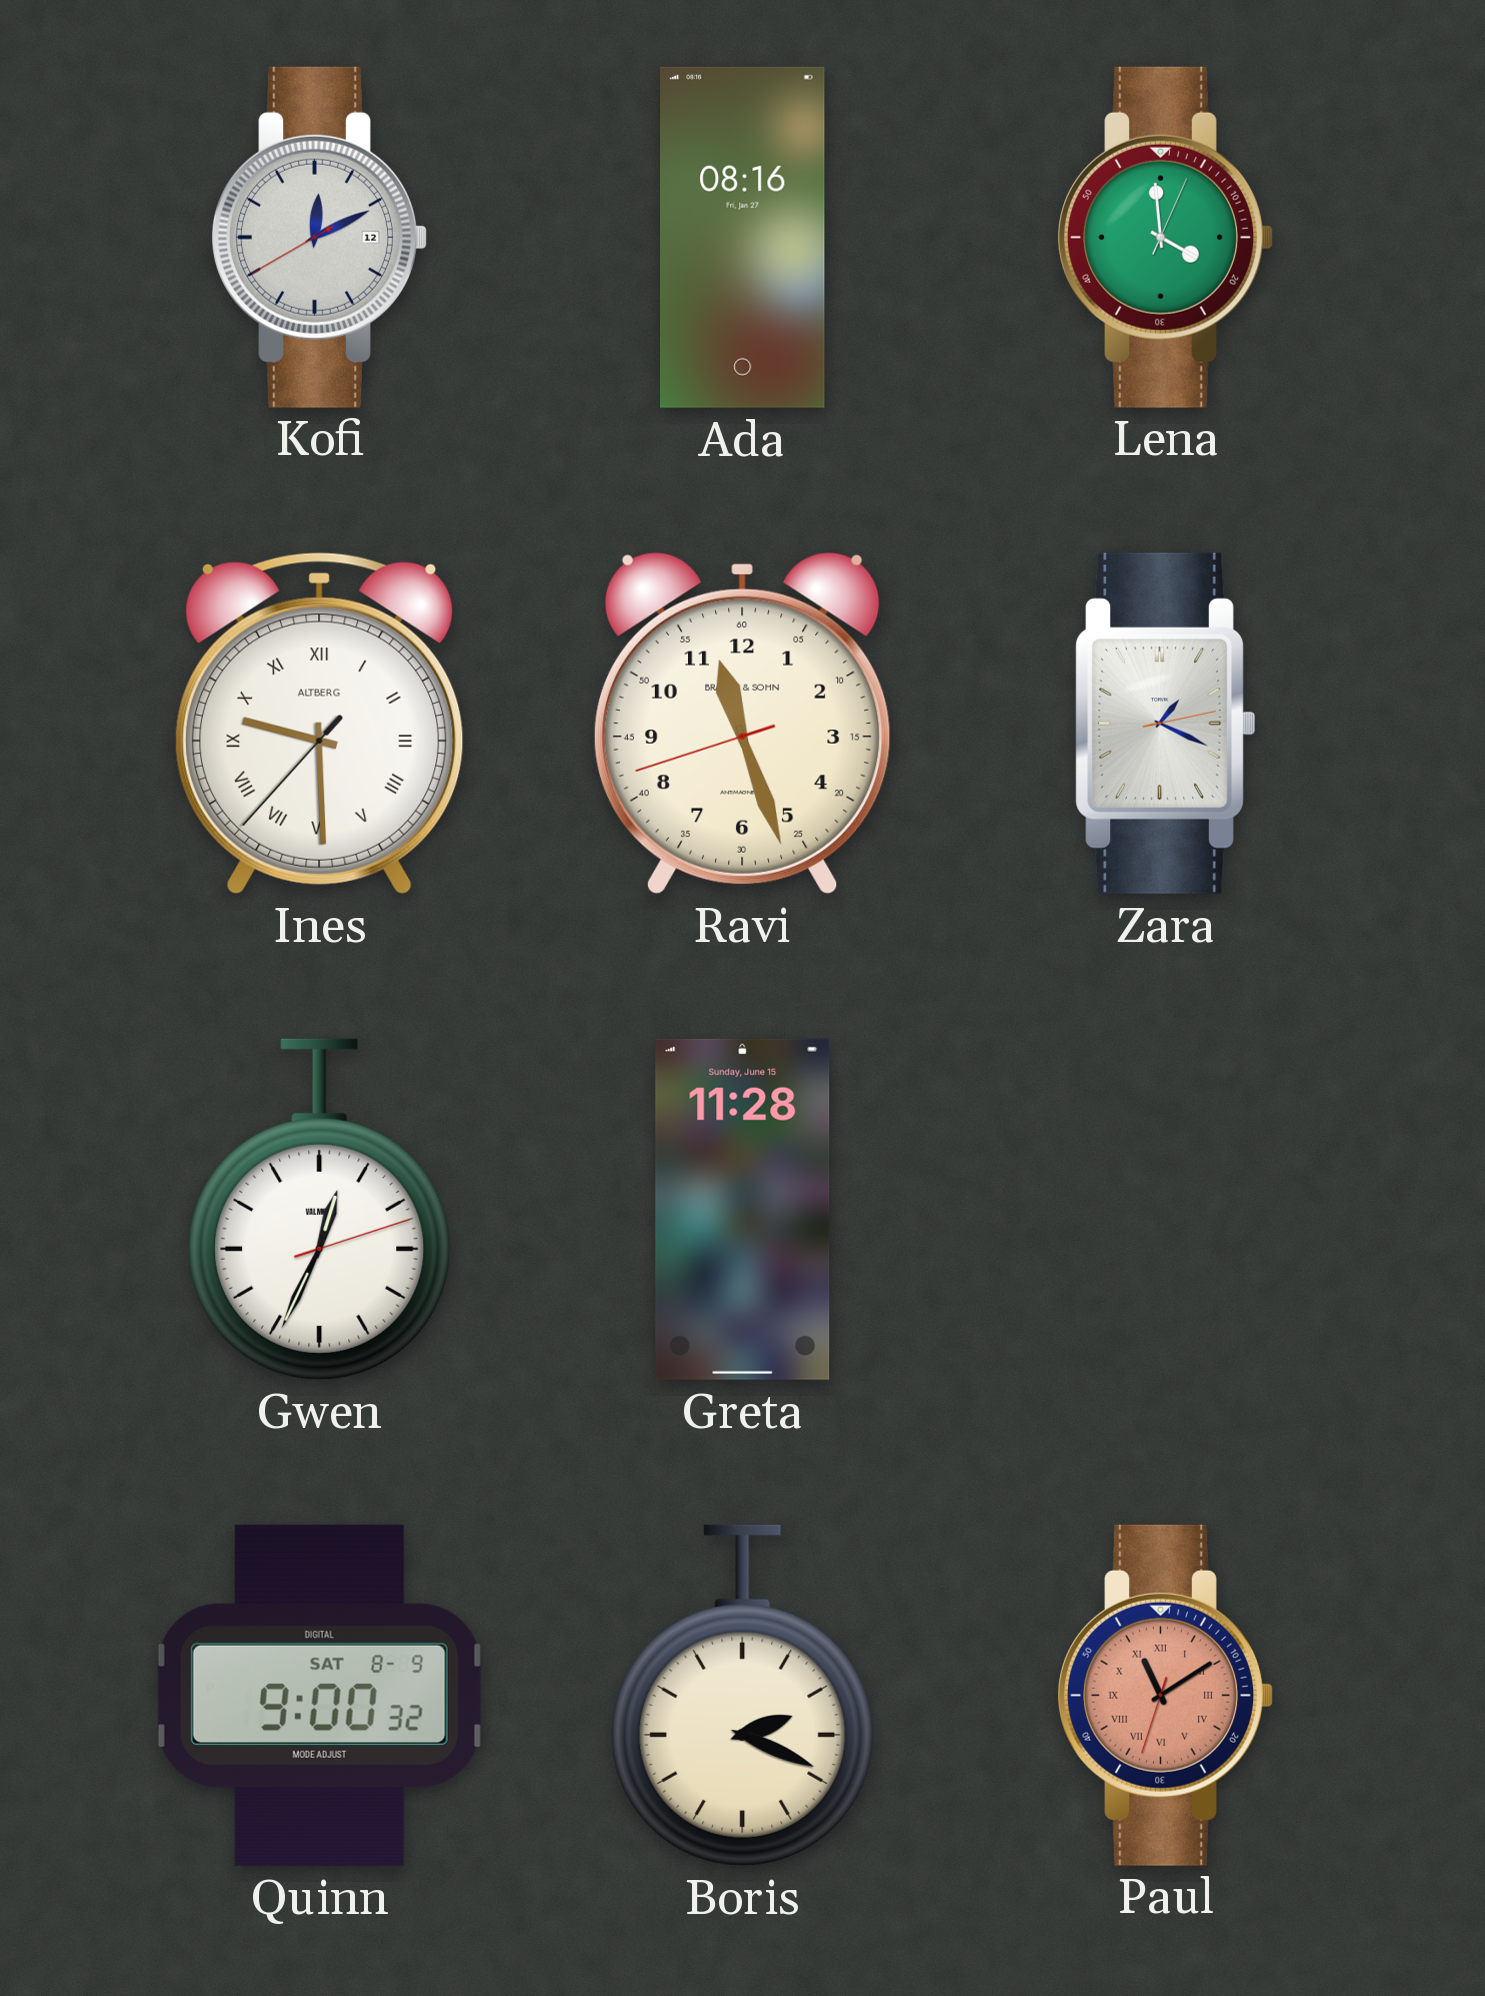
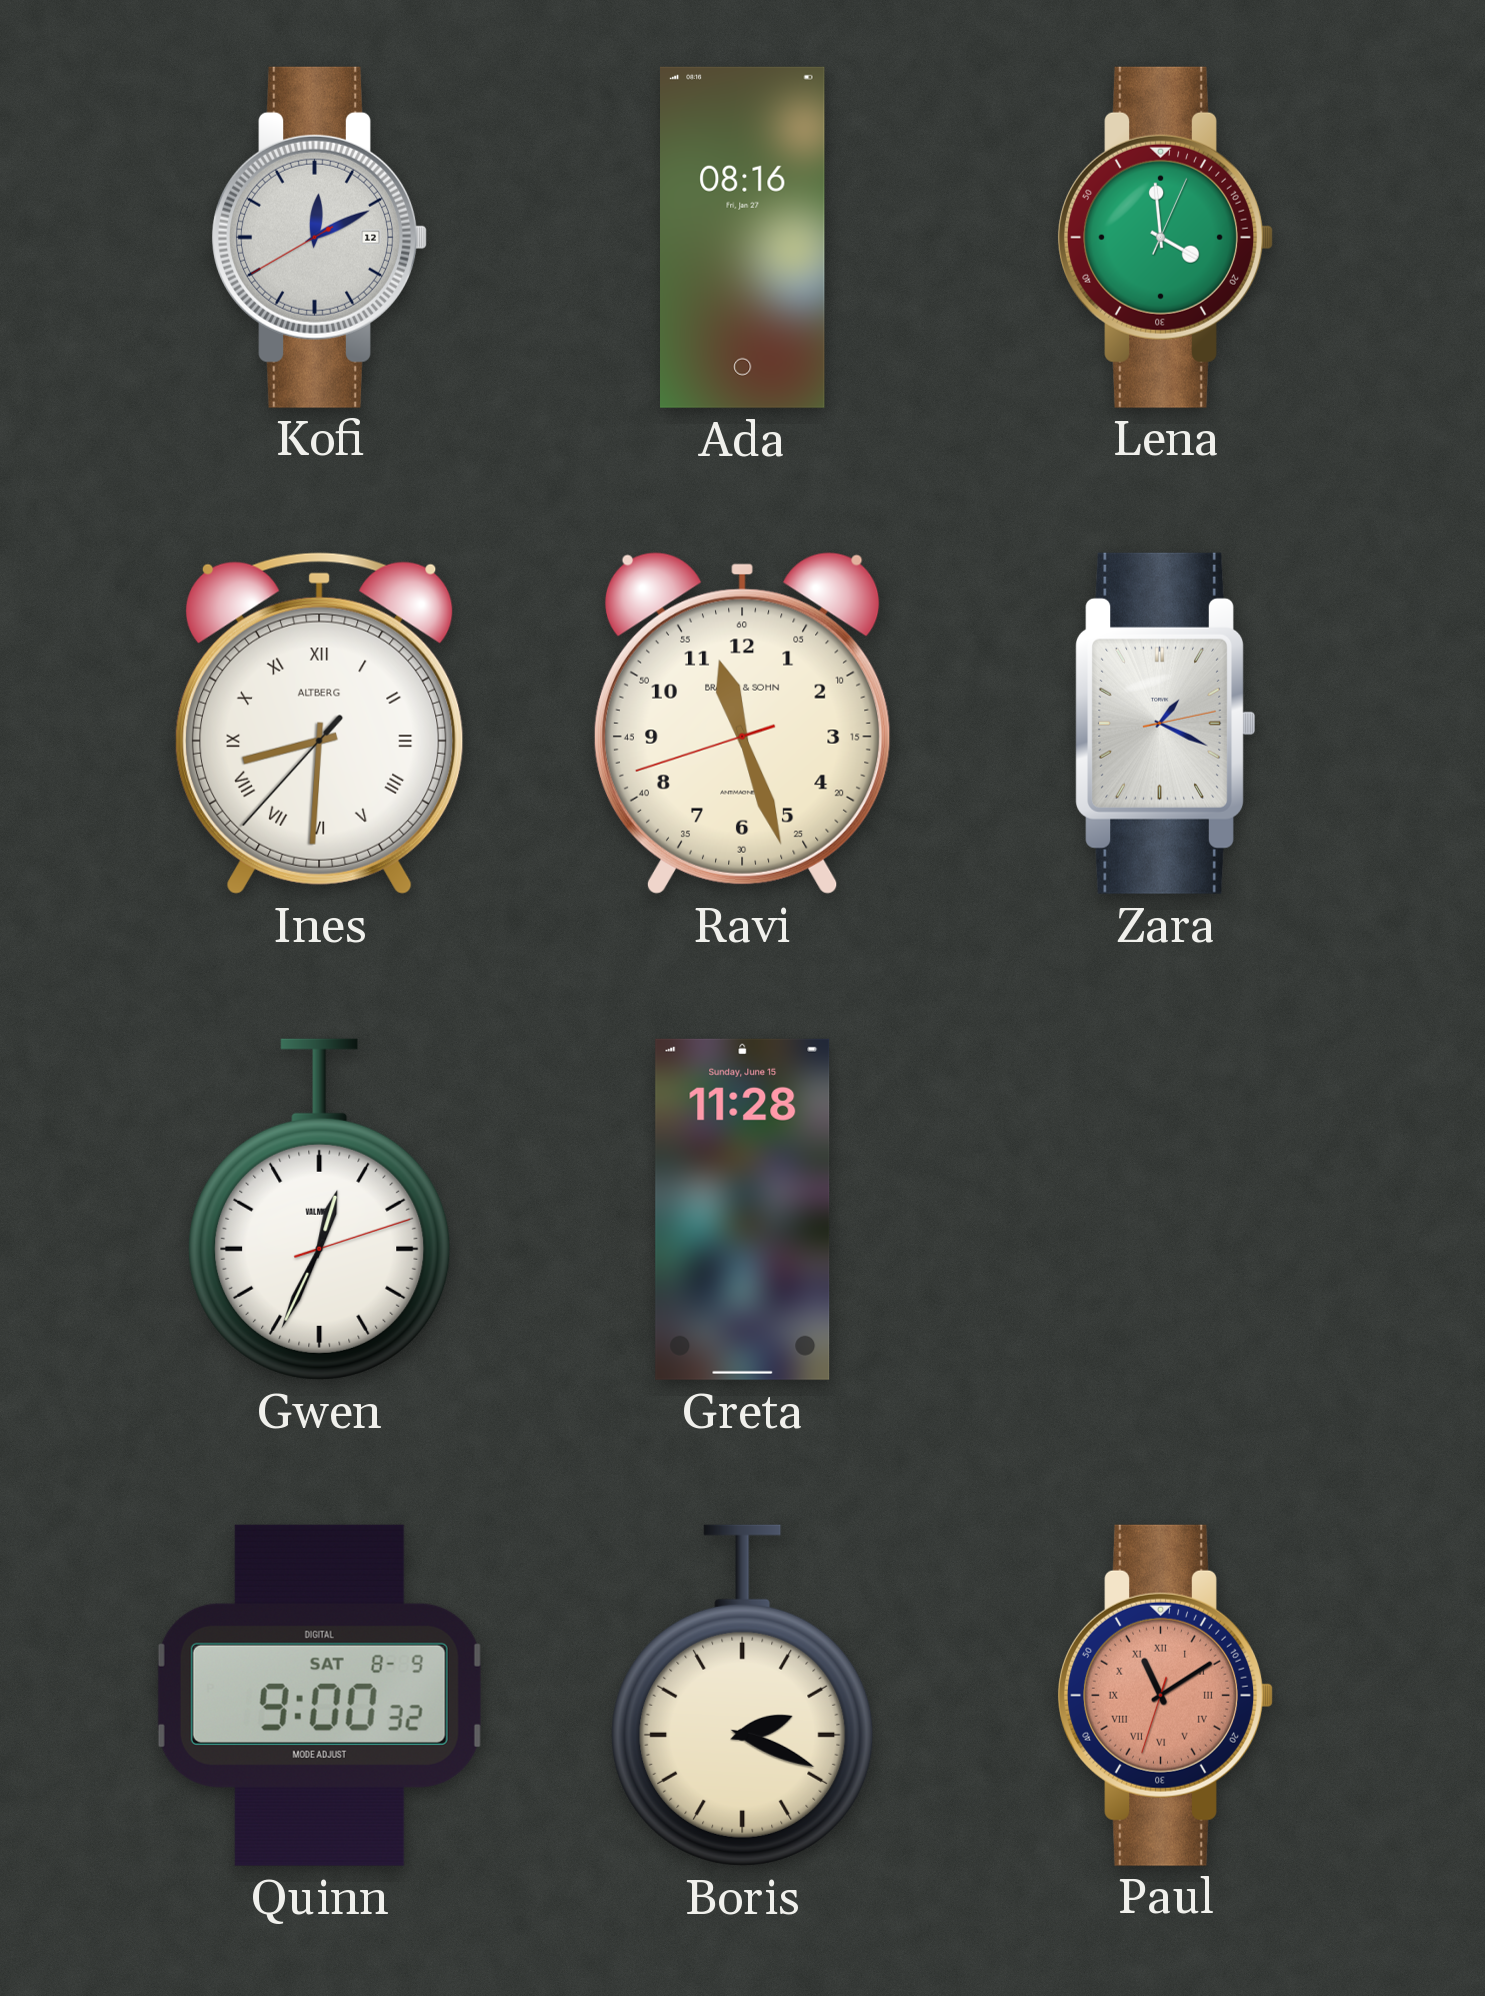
Ines: 9:29 -> 8:30
